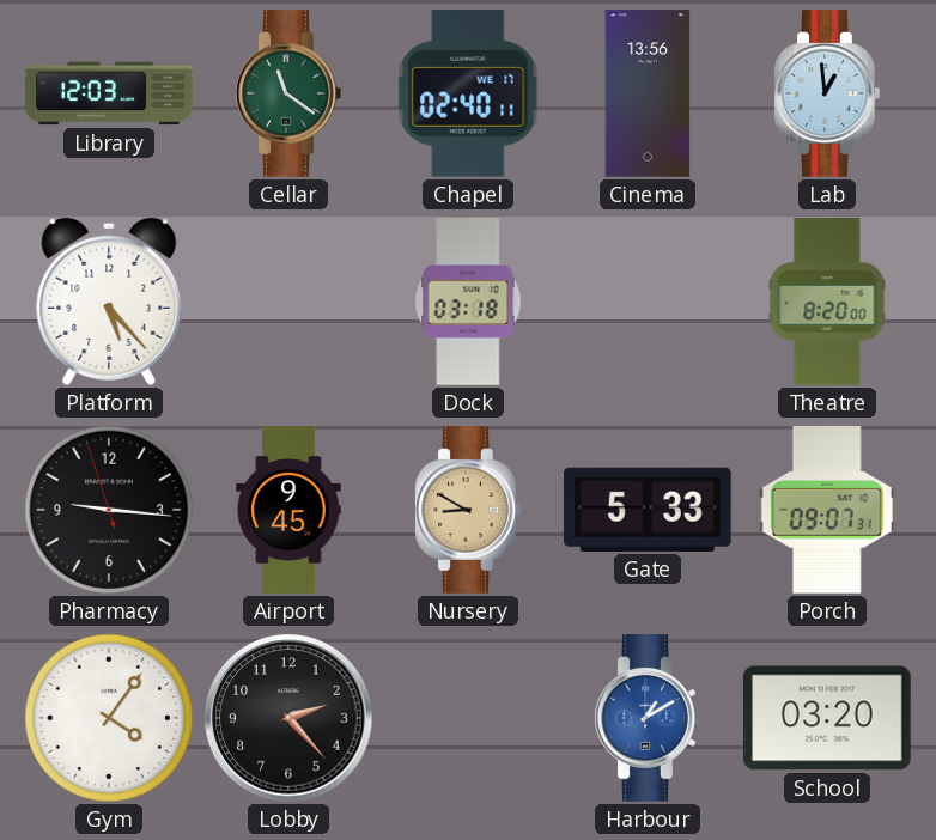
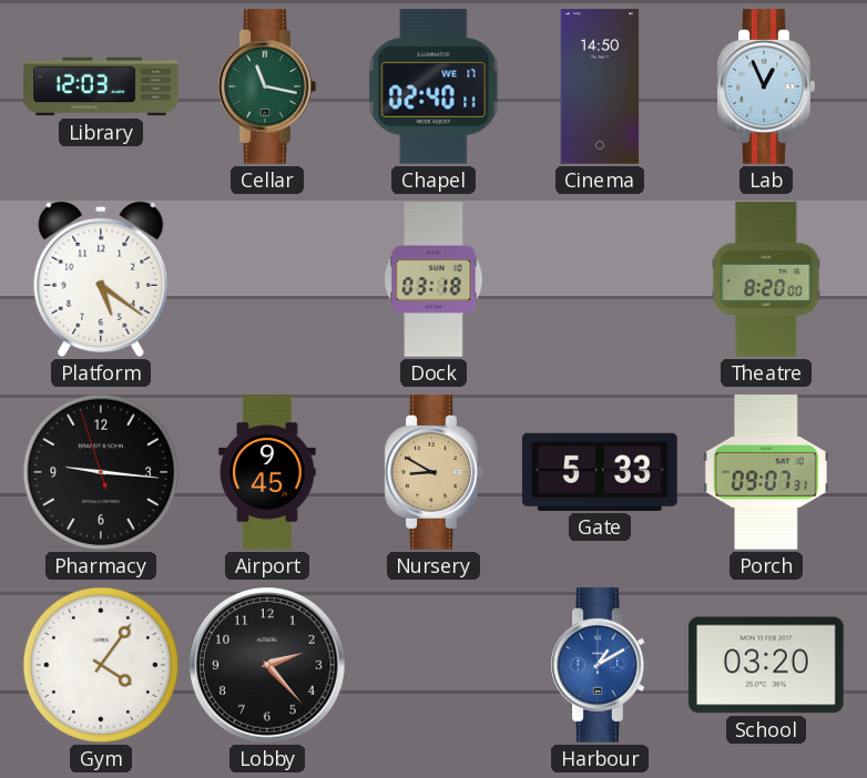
Cellar: 11:21 -> 11:17
Cinema: 13:56 -> 14:50
Lab: 12:59 -> 12:56
Platform: 5:23 -> 5:21
